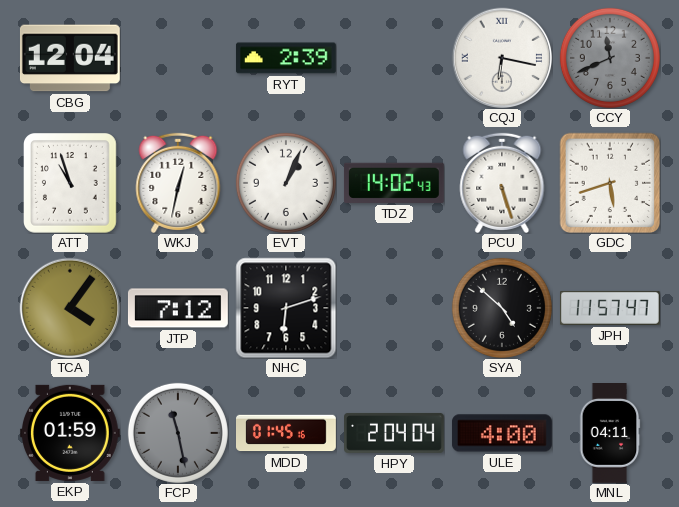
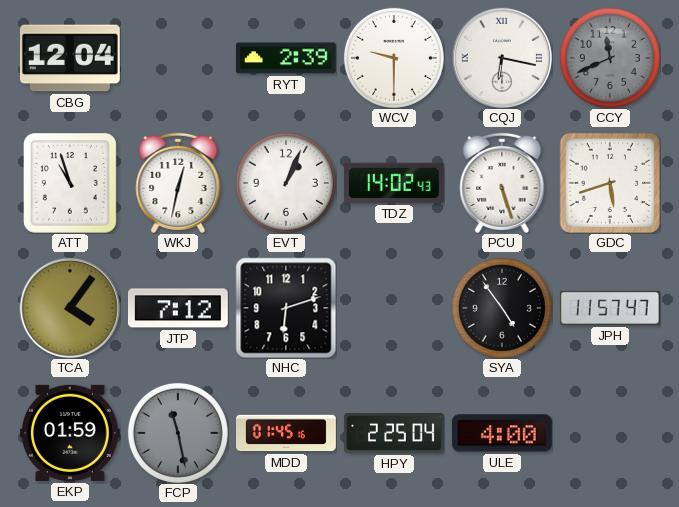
WCV: none -> 9:30
SYA: 4:52 -> 4:54
HPY: 2:04 -> 2:25
MNL: 04:11 -> none
